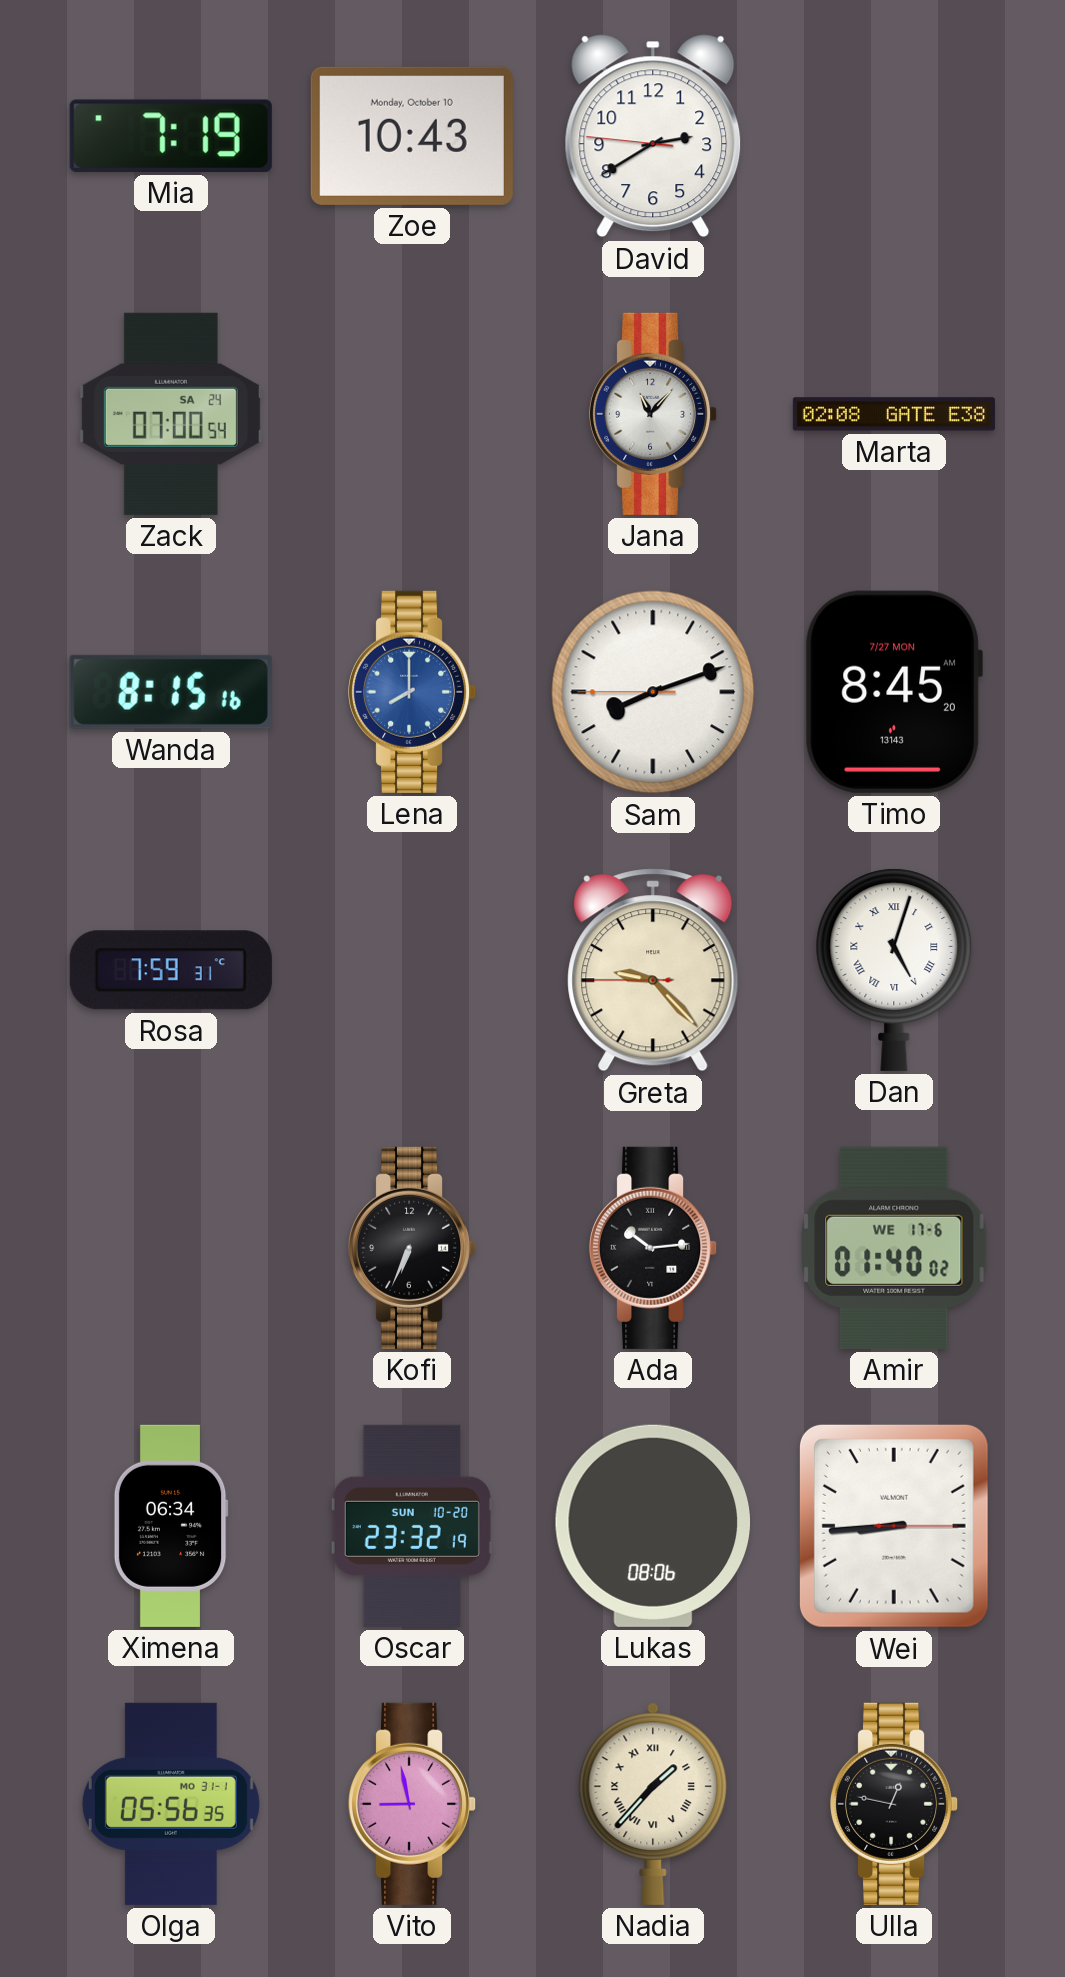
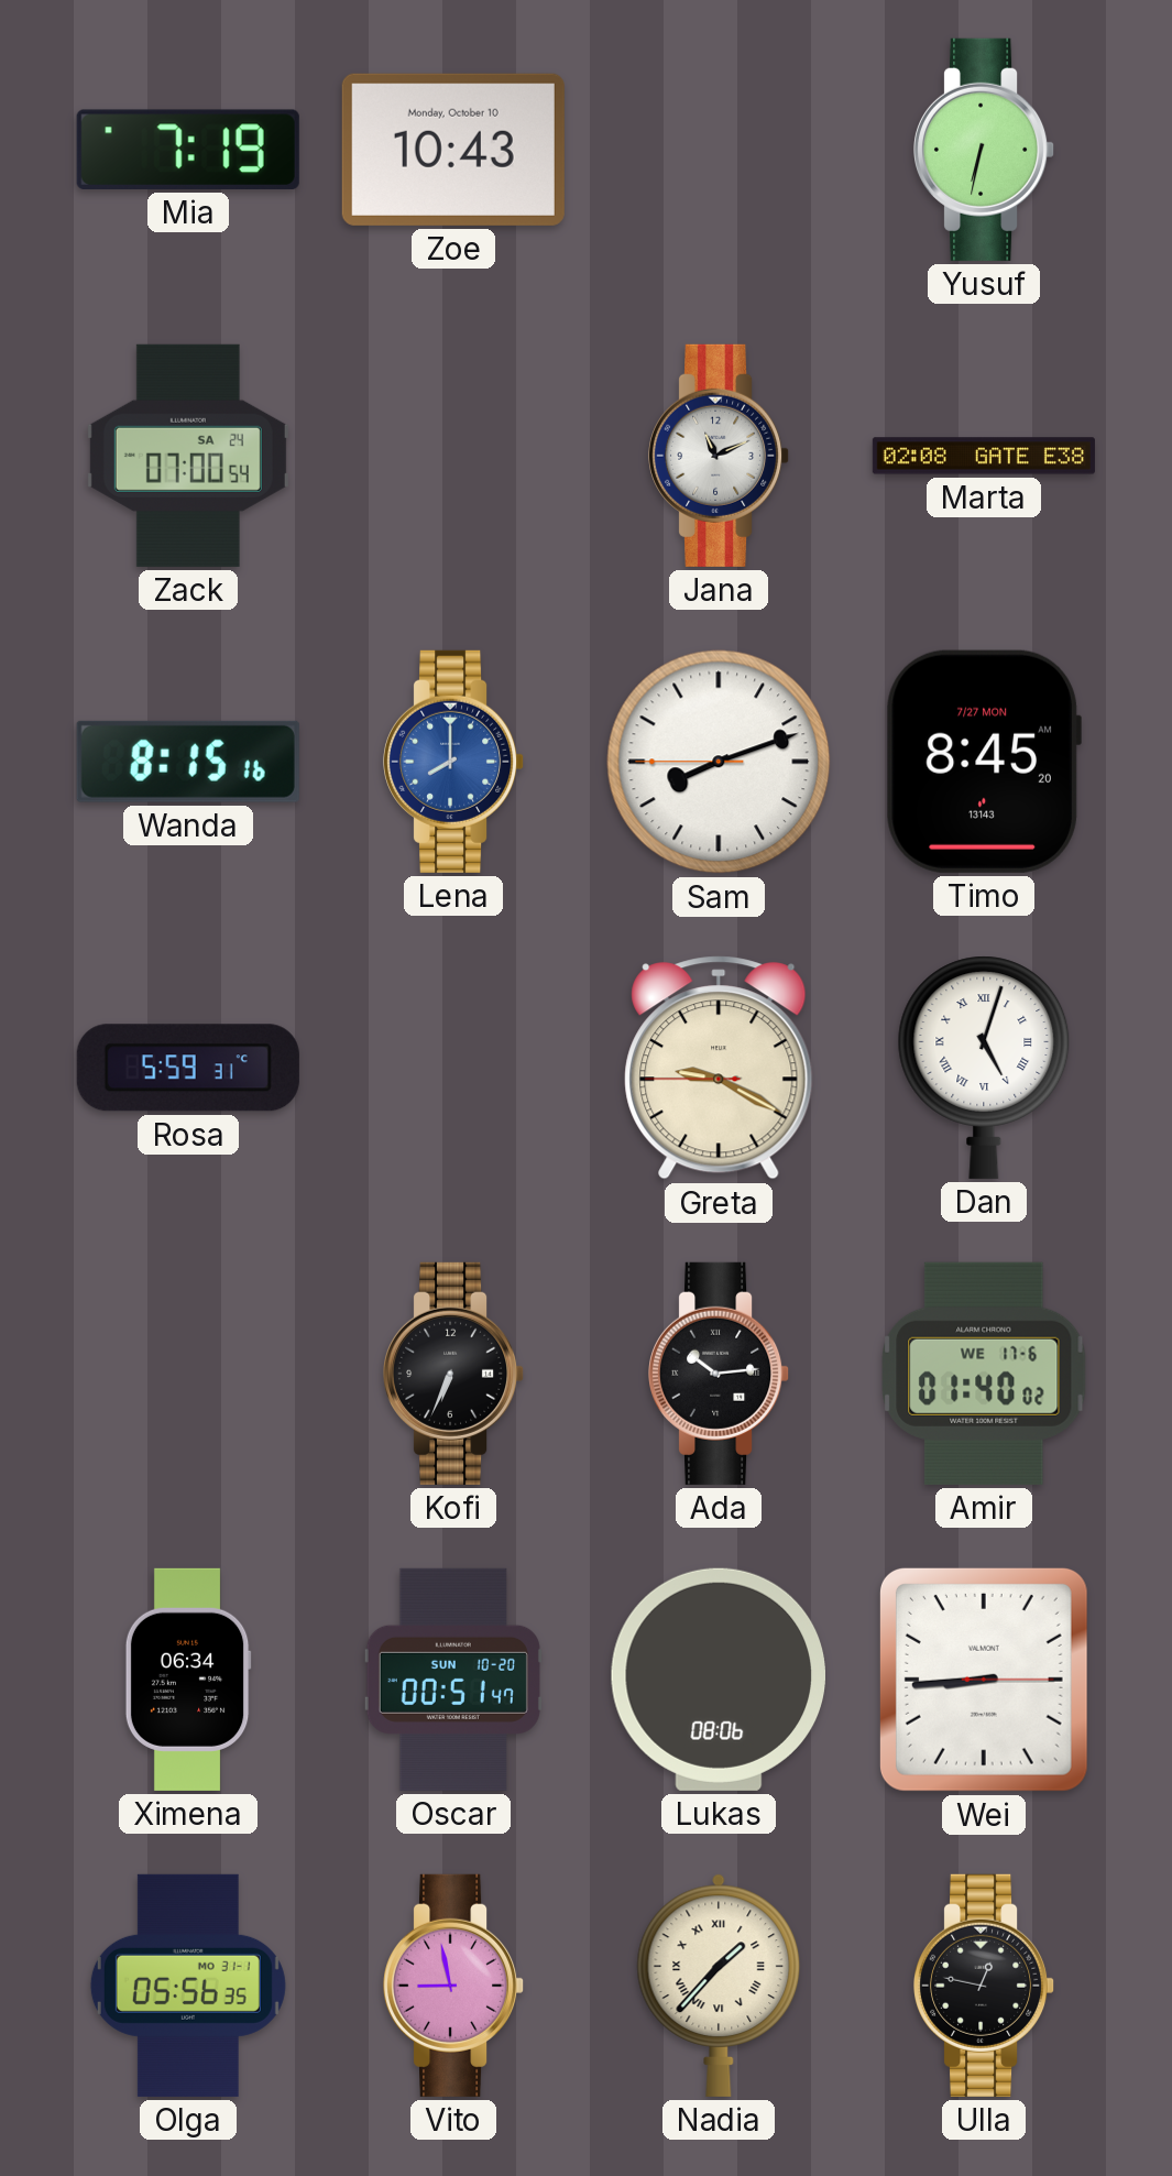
David: 2:39 -> none
Yusuf: none -> 6:32
Jana: 11:07 -> 11:11
Rosa: 7:59 -> 5:59
Greta: 9:22 -> 9:19
Oscar: 23:32 -> 00:51
